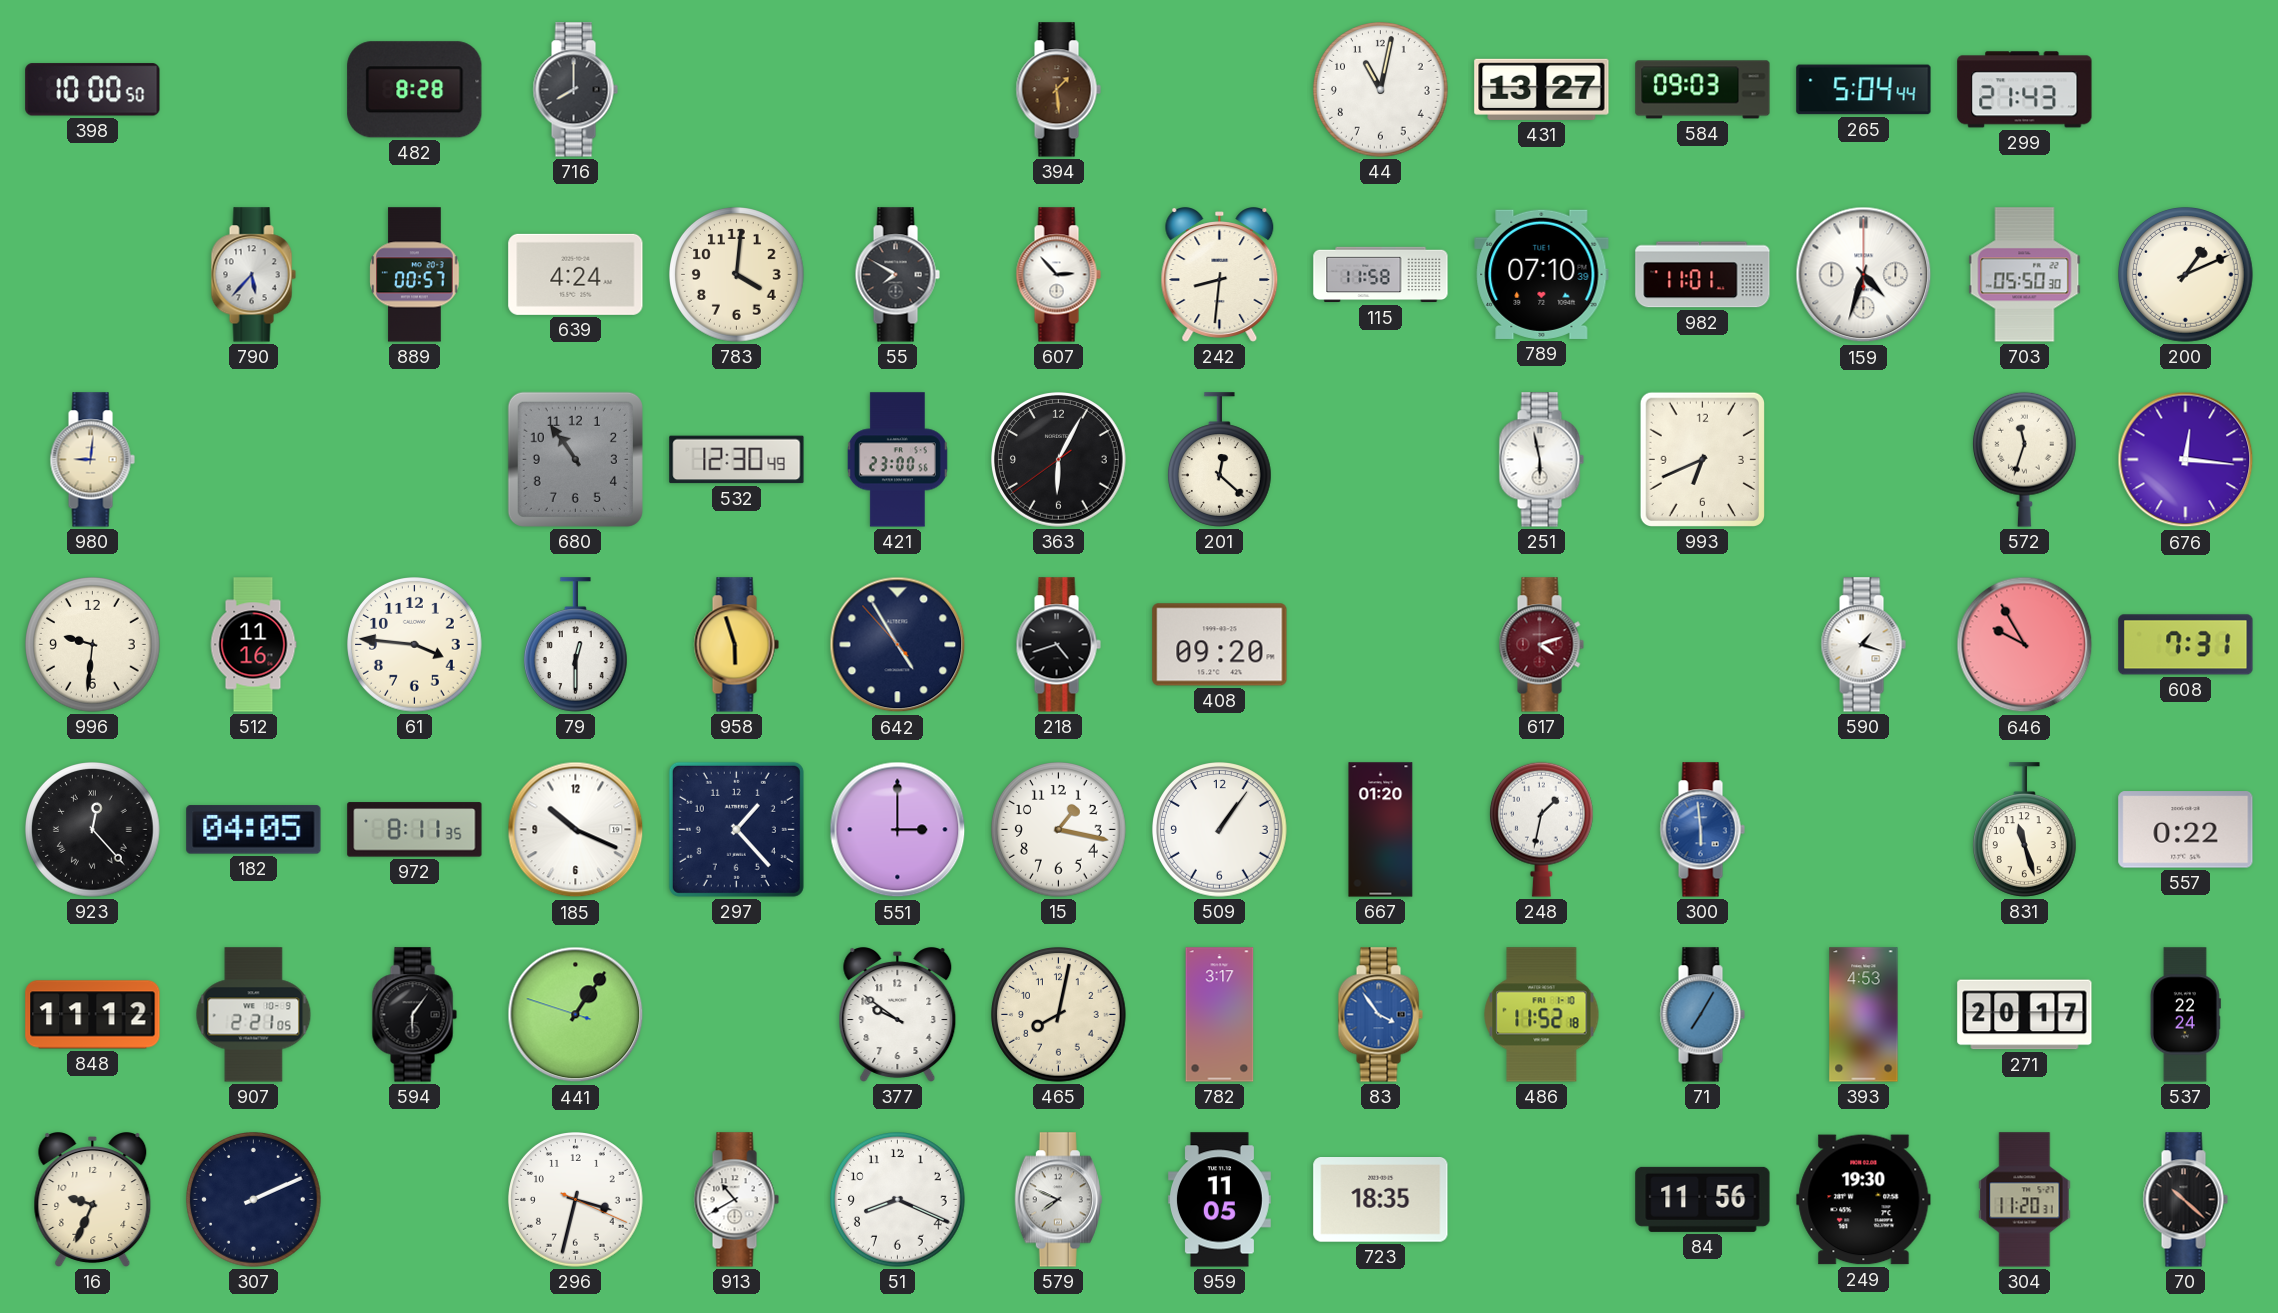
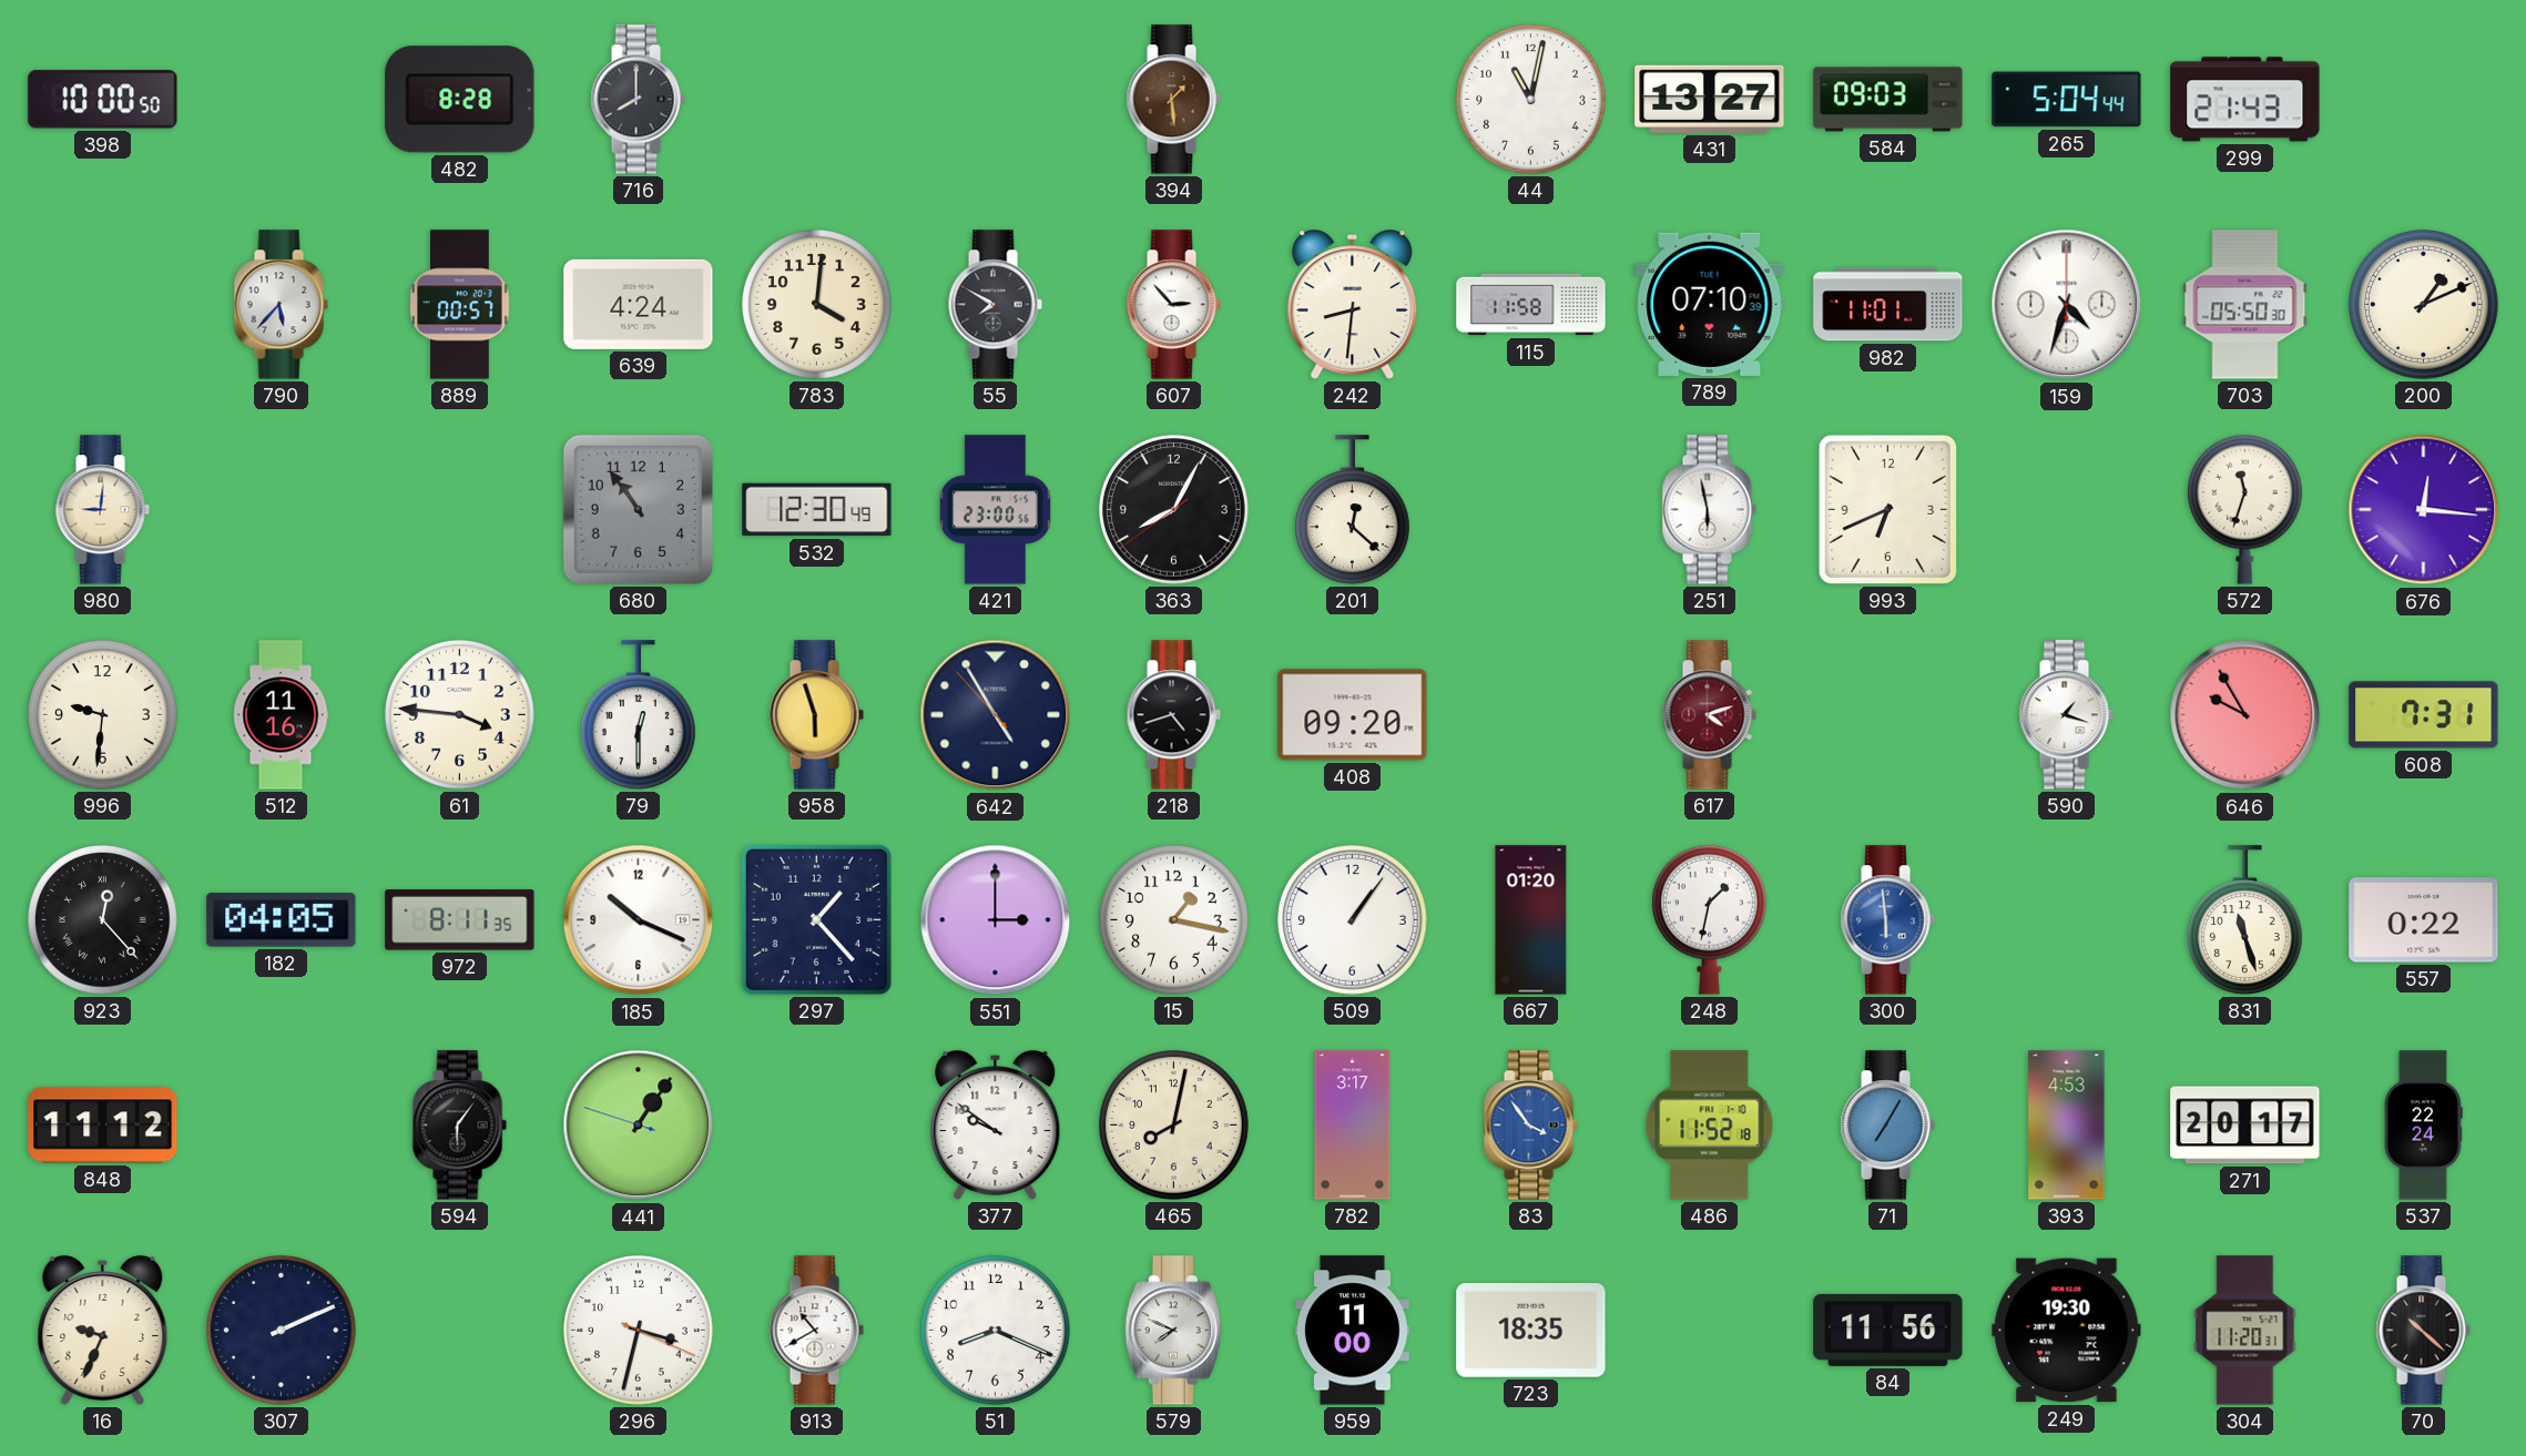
363: 6:04 -> 8:04
907: 2:21 -> none
959: 11:05 -> 11:00
